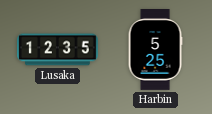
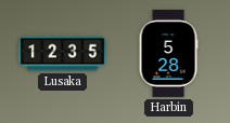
Harbin: 5:25 -> 5:28
